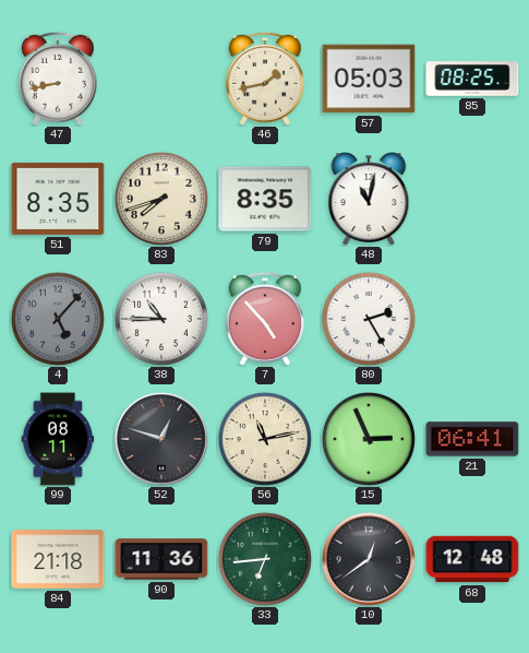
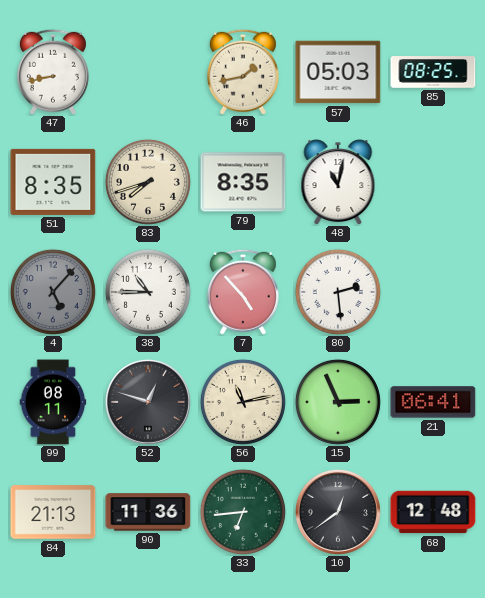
80: 2:25 -> 2:29
84: 21:18 -> 21:13
